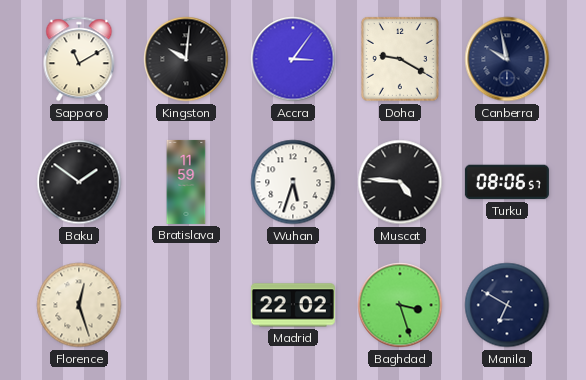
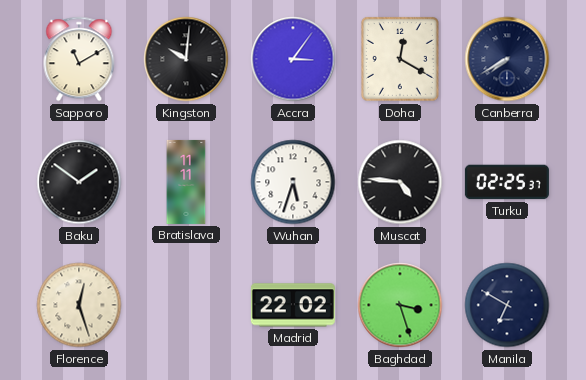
Doha: 9:20 -> 12:20
Canberra: 9:58 -> 7:40
Bratislava: 11:59 -> 11:11
Turku: 08:06 -> 02:25
